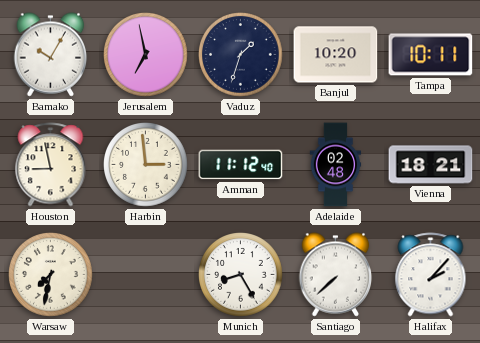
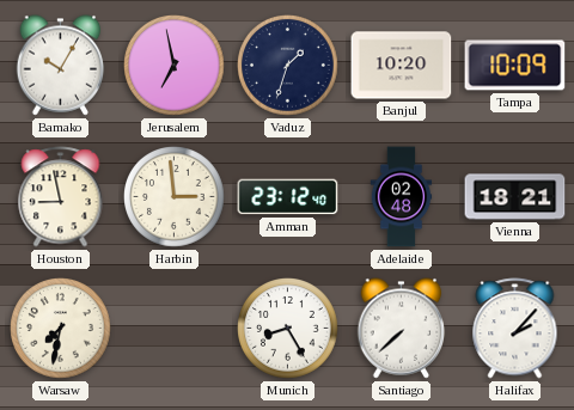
Tampa: 10:11 -> 10:09
Amman: 11:12 -> 23:12
